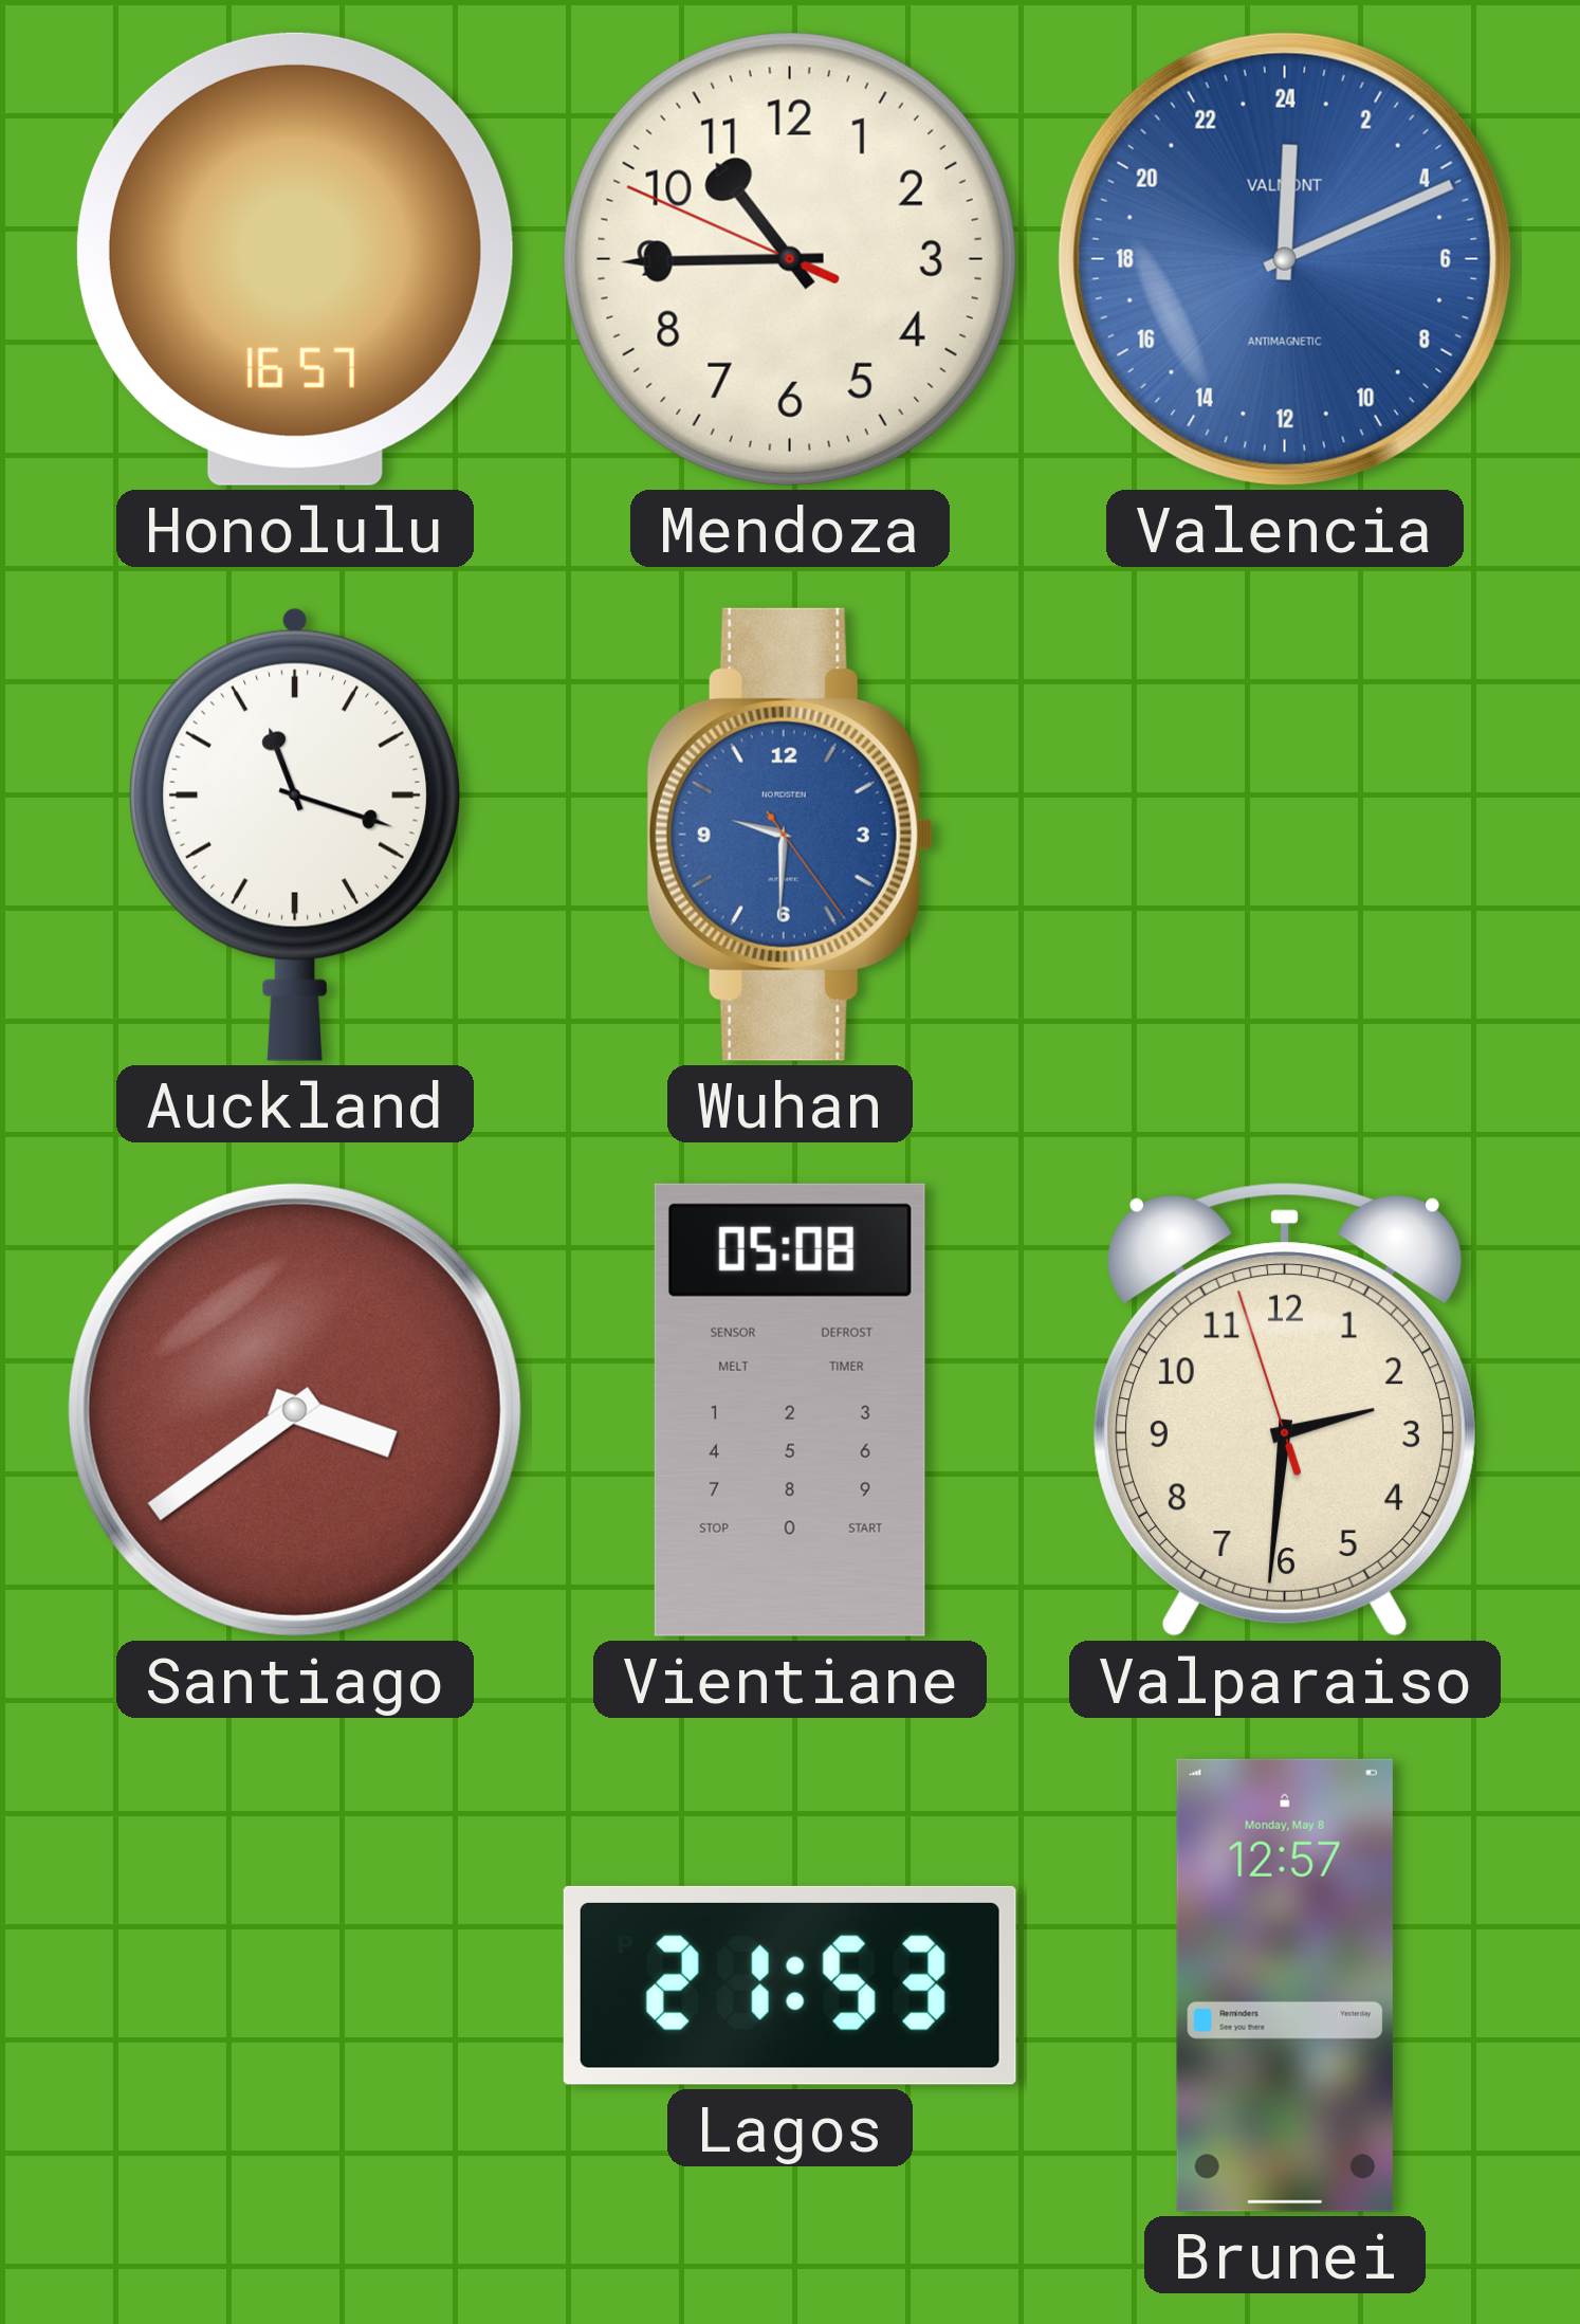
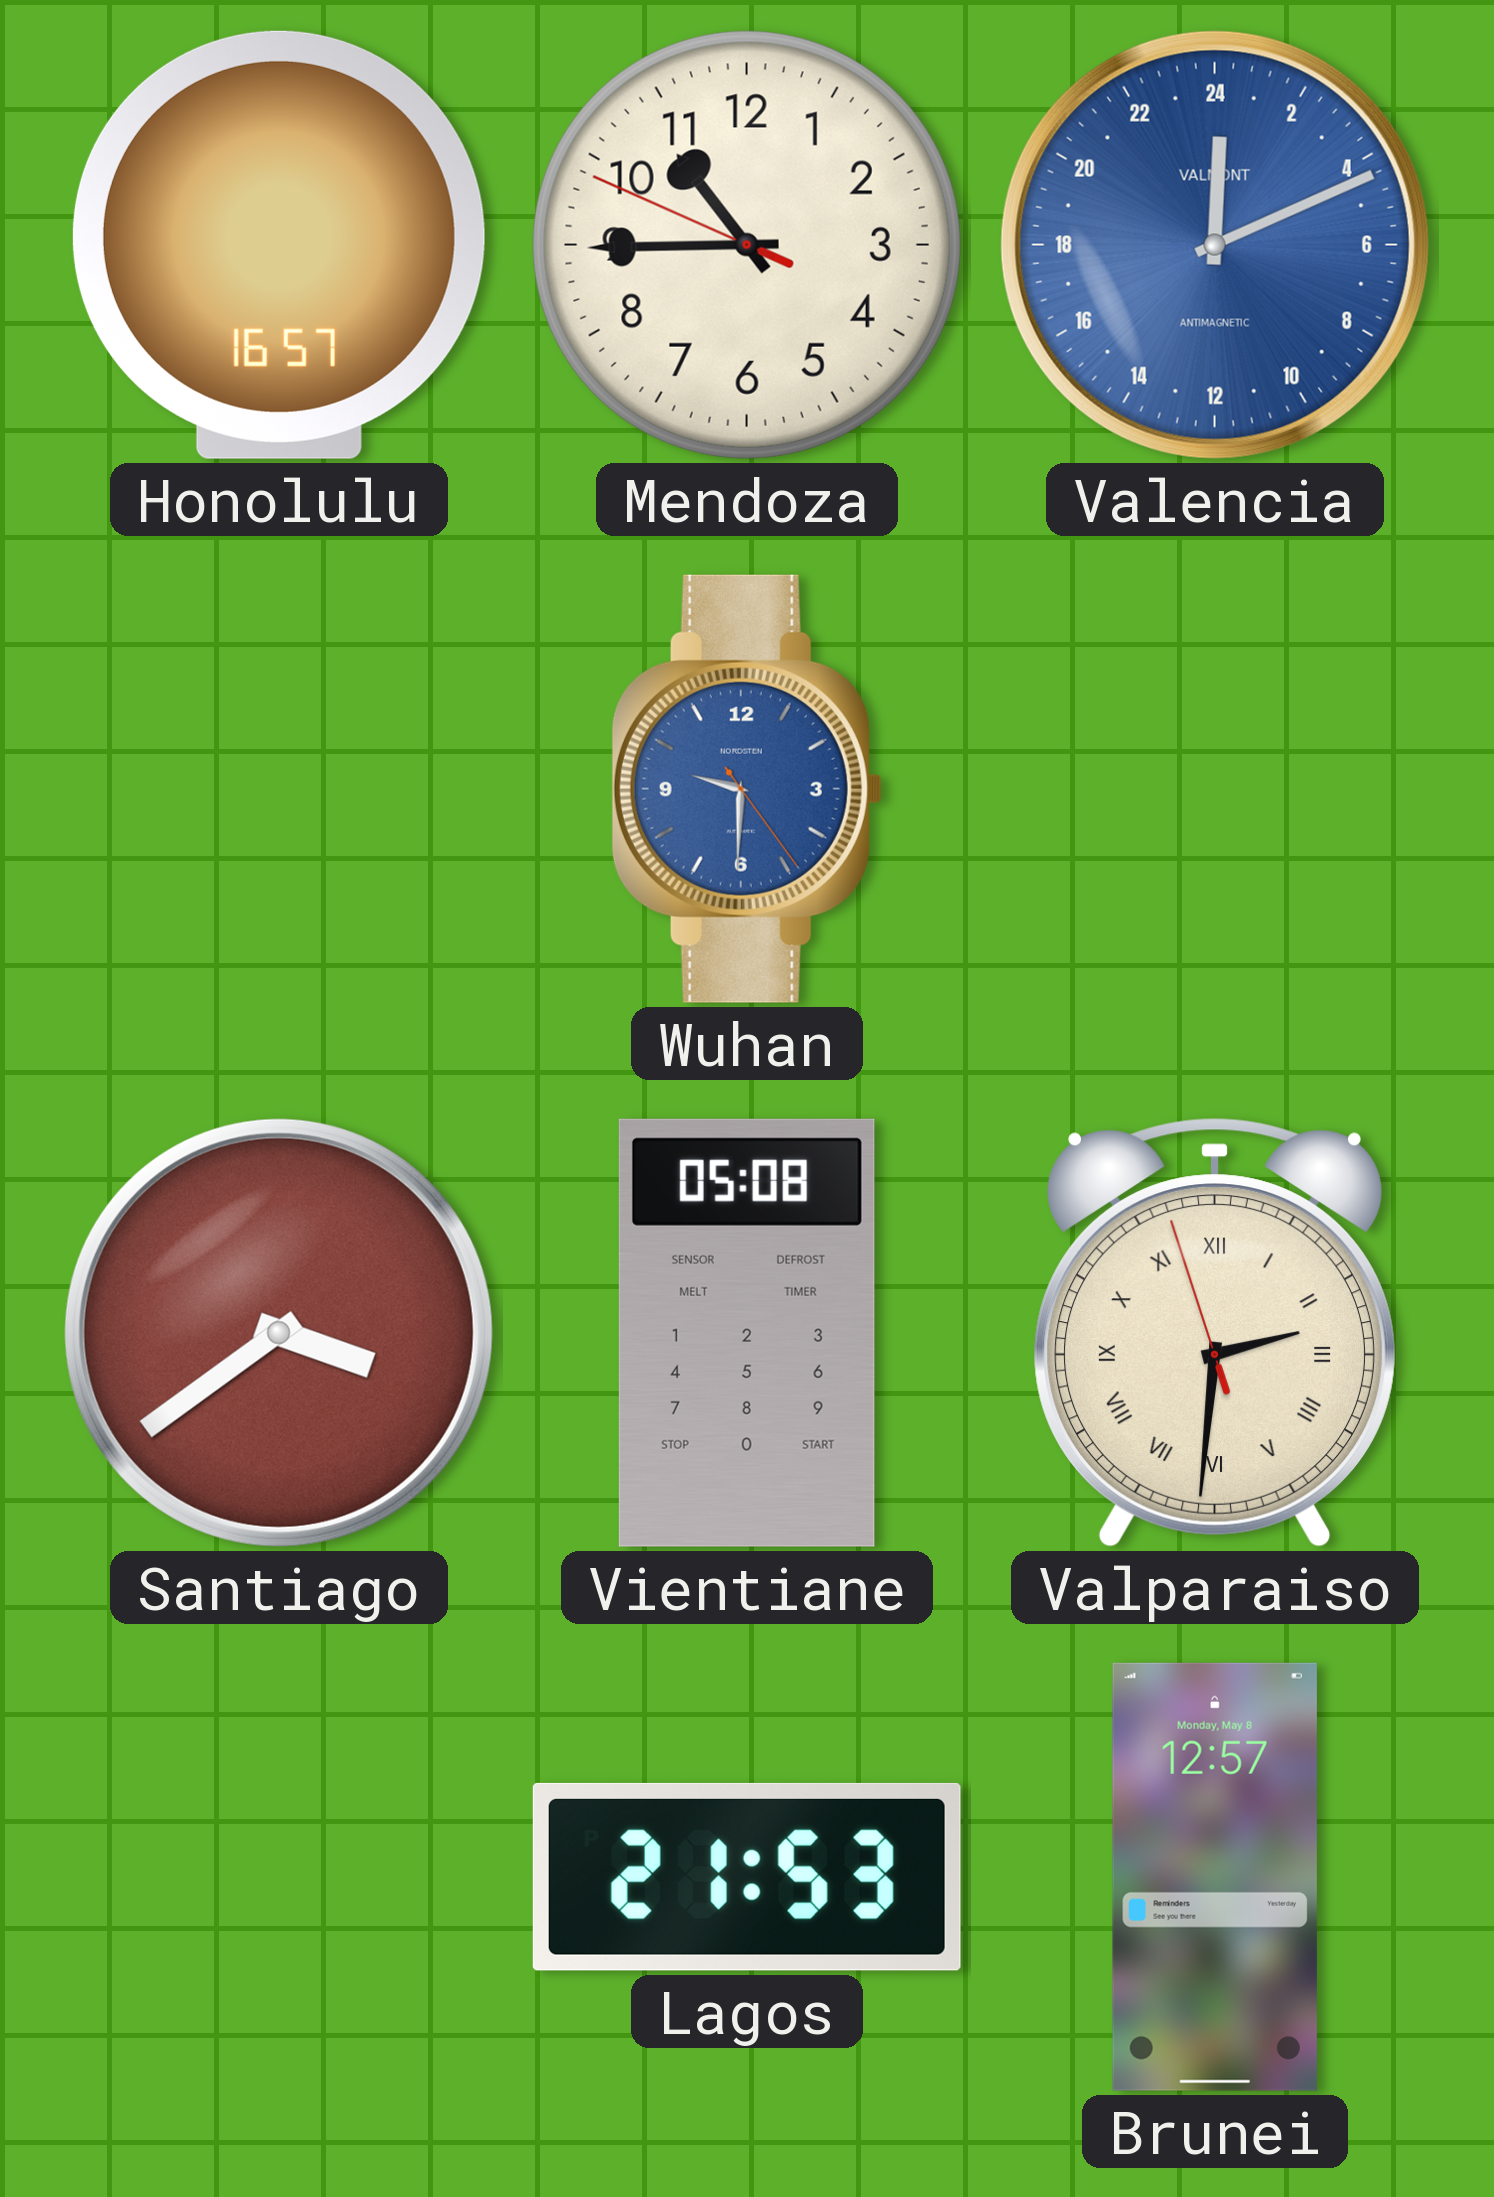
Auckland: 11:18 -> none
Valparaiso numerals: Arabic -> Roman
